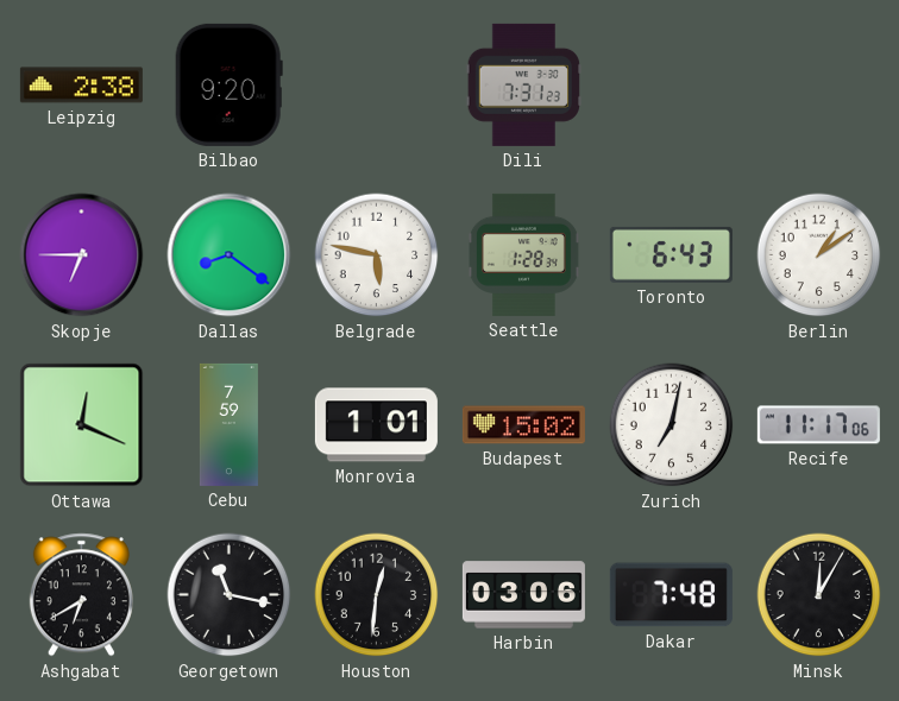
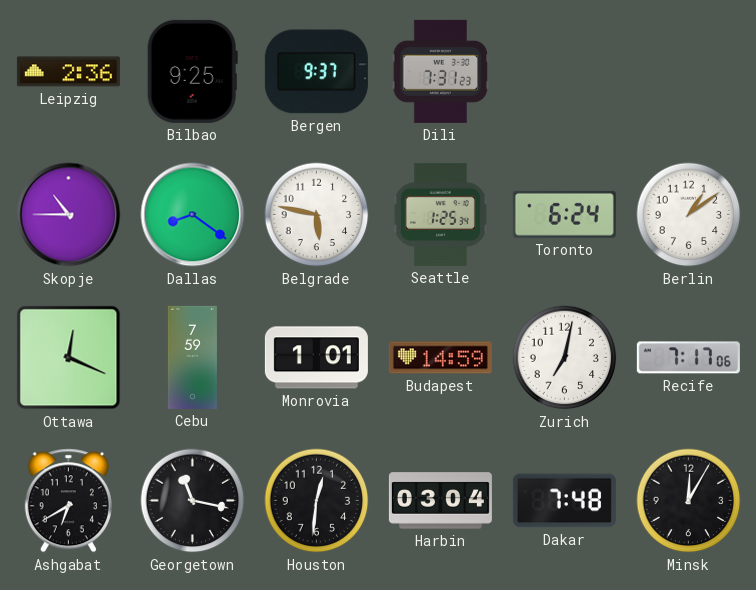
Leipzig: 2:38 -> 2:36
Bilbao: 9:20 -> 9:25
Bergen: none -> 9:37
Skopje: 6:45 -> 10:45
Seattle: 1:28 -> 1:25
Toronto: 6:43 -> 6:24
Budapest: 15:02 -> 14:59
Recife: 11:17 -> 7:17
Harbin: 03:06 -> 03:04
